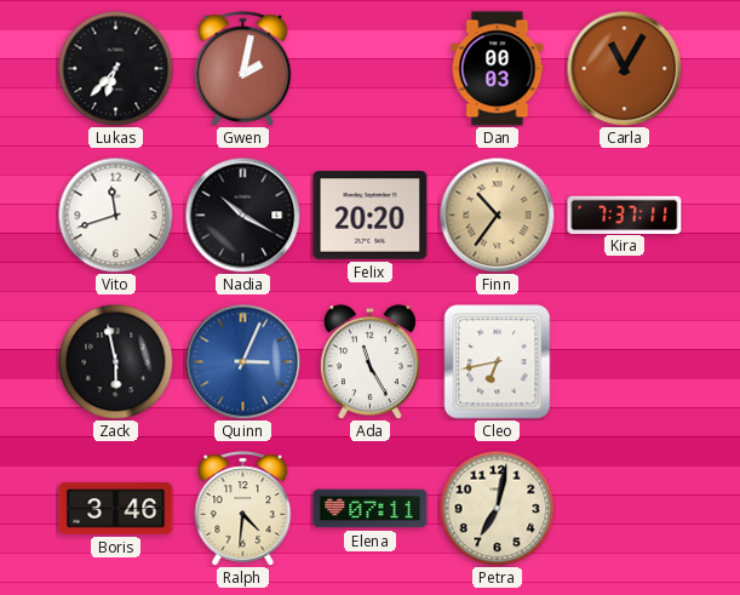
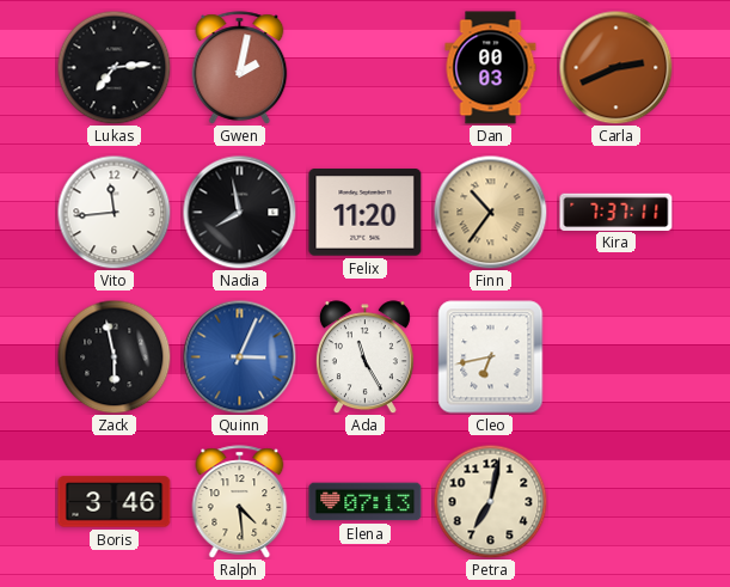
Lukas: 6:37 -> 7:14
Carla: 11:05 -> 2:41
Vito: 11:42 -> 11:44
Nadia: 10:20 -> 7:58
Felix: 20:20 -> 11:20
Ralph: 4:31 -> 4:29
Elena: 07:11 -> 07:13
